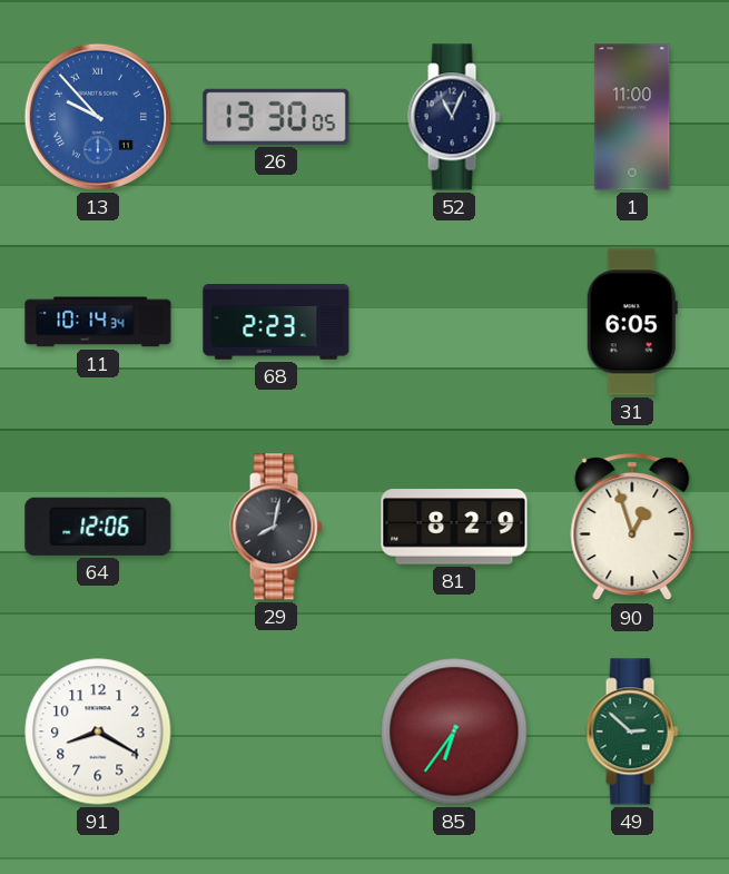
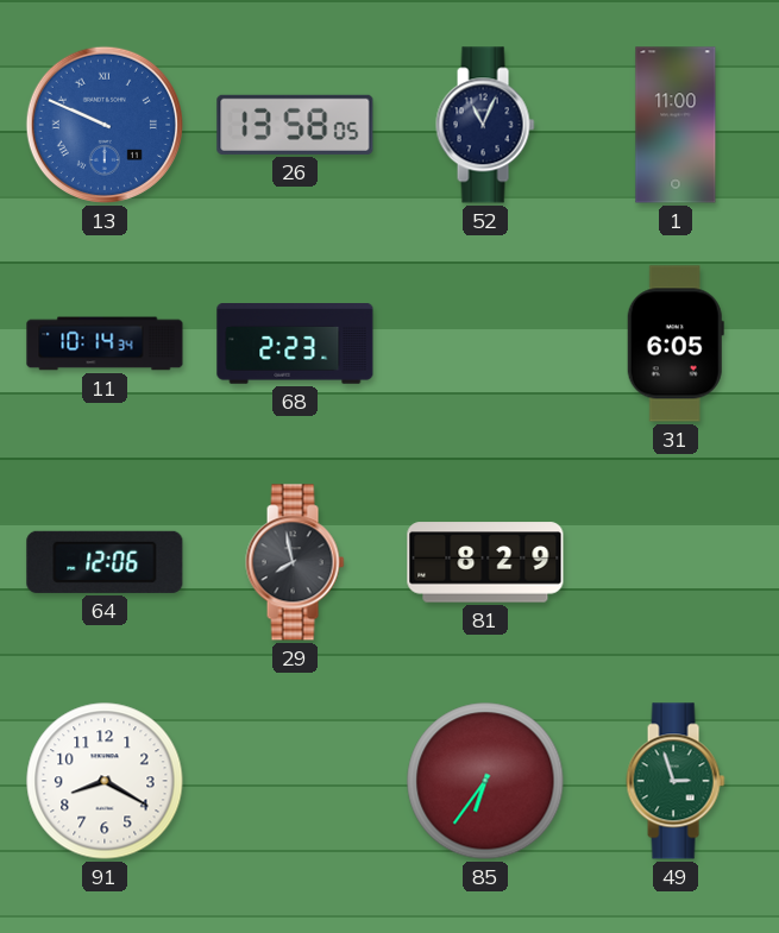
13: 9:53 -> 9:49
26: 13:30 -> 13:58
29: 8:02 -> 7:58
90: 12:57 -> none
49: 2:52 -> 2:57
